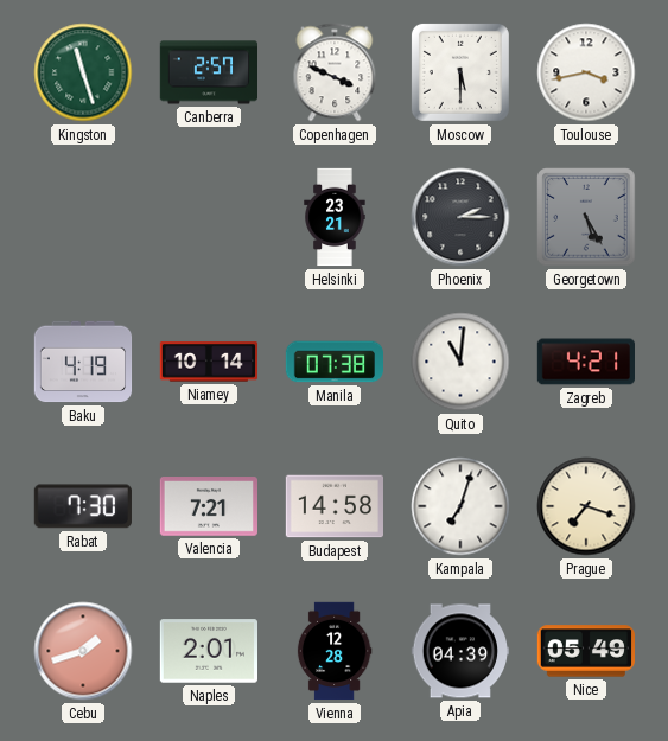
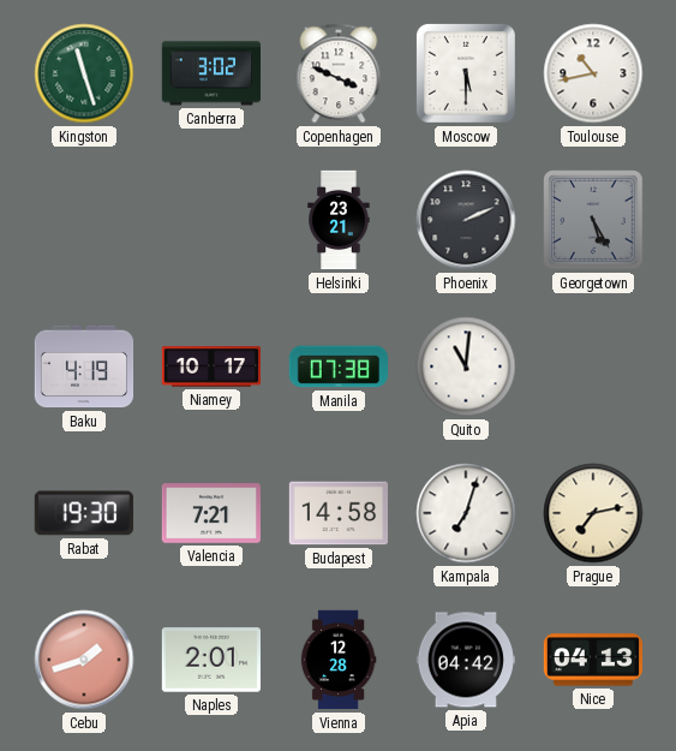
Canberra: 2:57 -> 3:02
Toulouse: 3:43 -> 10:43
Phoenix: 2:15 -> 2:11
Niamey: 10:14 -> 10:17
Zagreb: 4:21 -> none
Rabat: 7:30 -> 19:30
Prague: 7:18 -> 7:13
Apia: 04:39 -> 04:42
Nice: 05:49 -> 04:13
